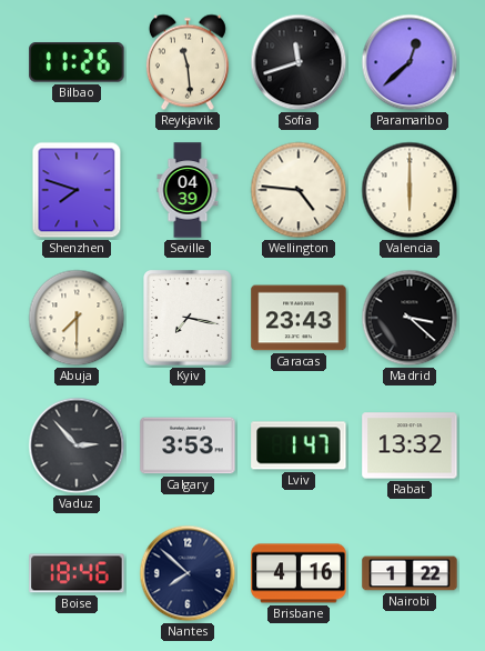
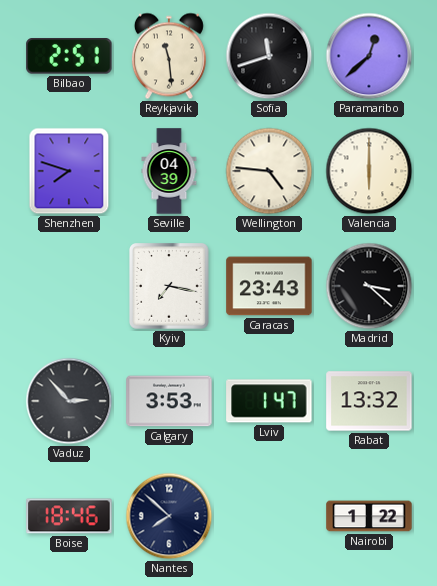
Bilbao: 11:26 -> 2:51
Abuja: 7:30 -> none
Brisbane: 4:16 -> none
